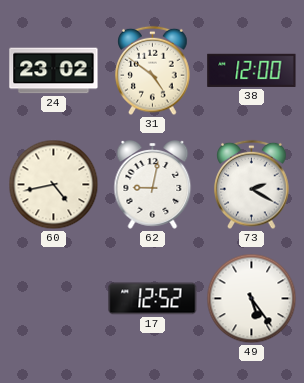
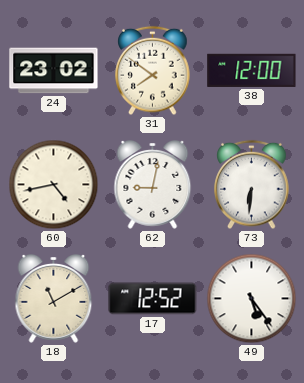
31: 4:51 -> 7:51
73: 2:20 -> 6:31
18: none -> 11:10
